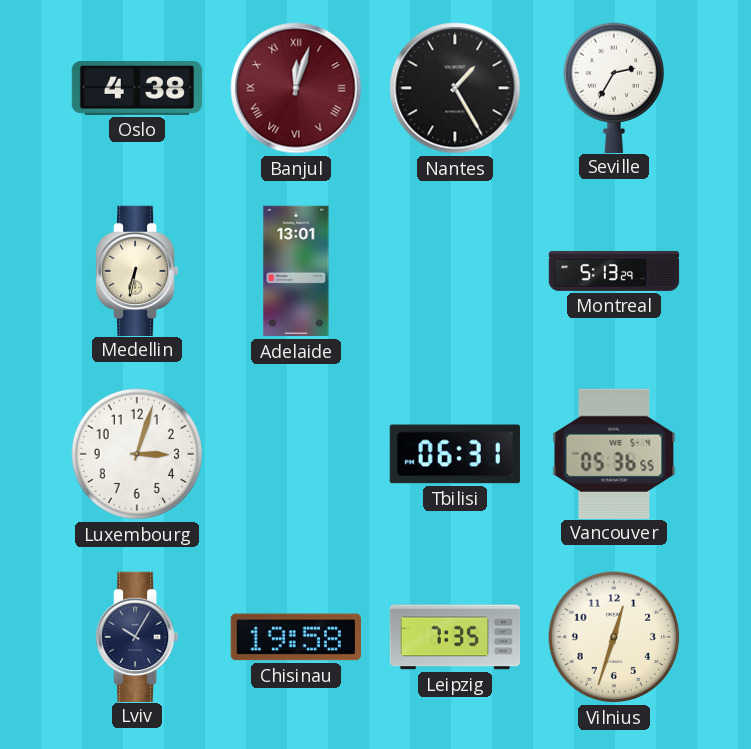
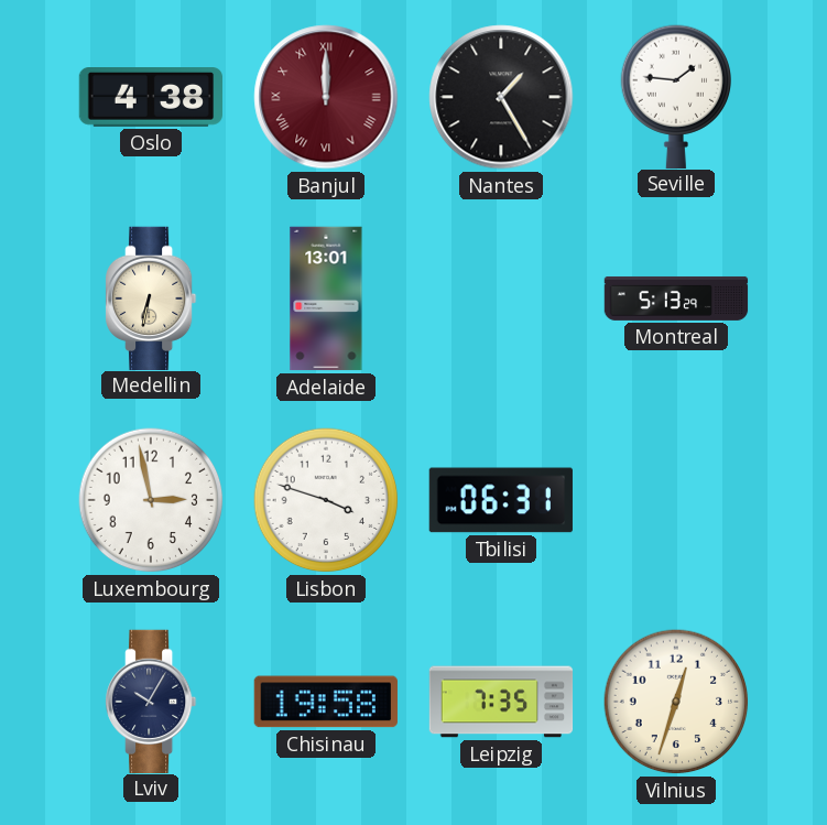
Banjul: 12:03 -> 12:00
Seville: 2:35 -> 1:46
Luxembourg: 3:03 -> 2:58
Lisbon: none -> 3:48
Vancouver: 05:36 -> none
